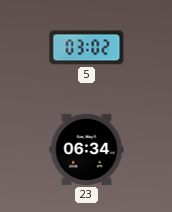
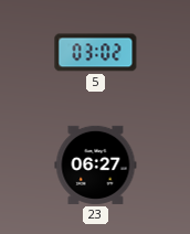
23: 06:34 -> 06:27
